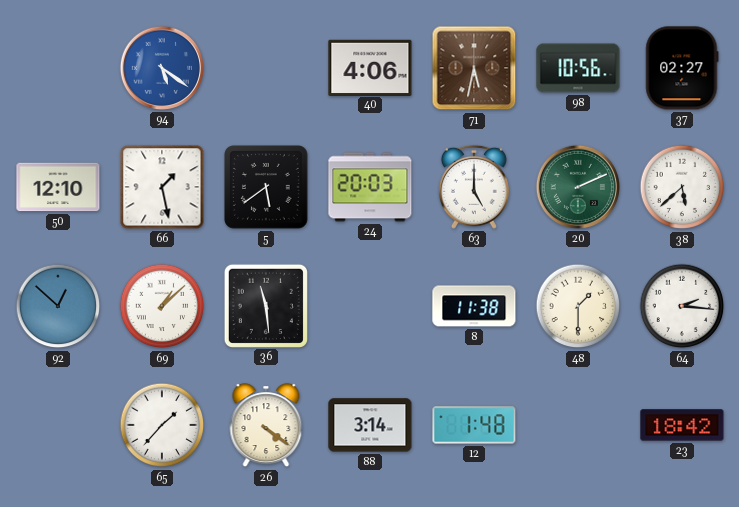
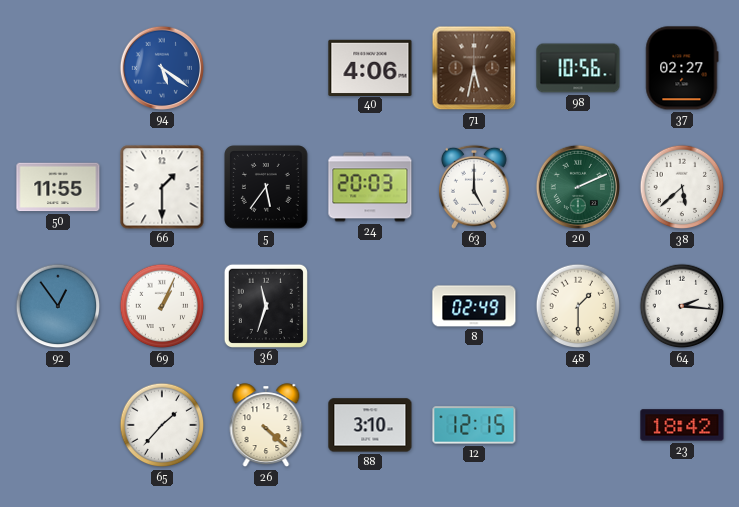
50: 12:10 -> 11:55
66: 1:28 -> 1:30
5: 5:39 -> 5:36
92: 12:52 -> 12:54
69: 1:08 -> 1:04
36: 11:29 -> 11:33
8: 11:38 -> 02:49
26: 4:21 -> 4:22
88: 3:14 -> 3:10
12: 1:48 -> 12:15
